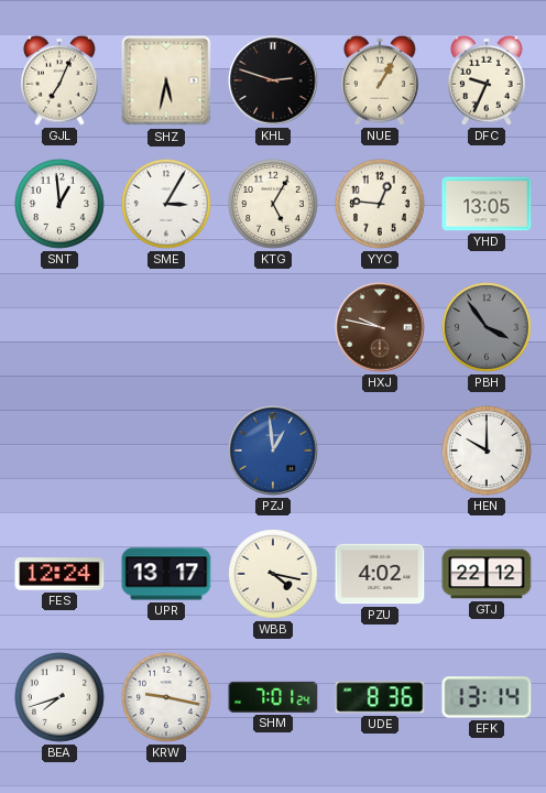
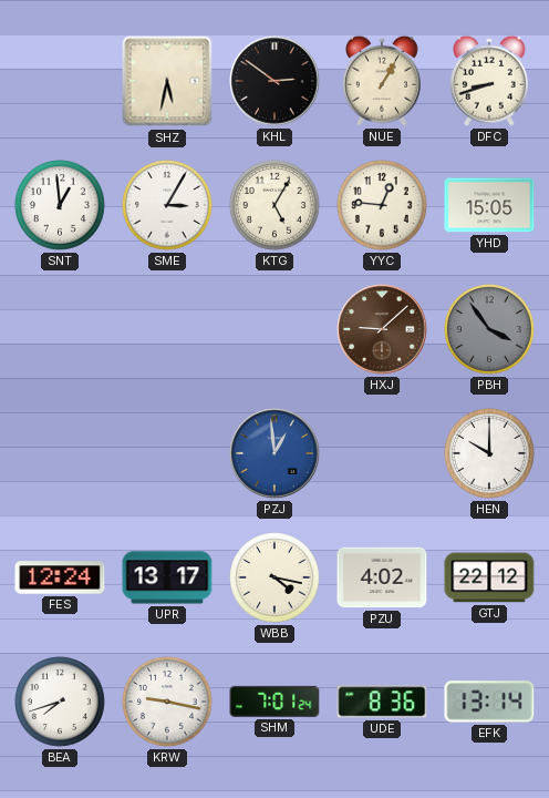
GJL: 7:04 -> none
KHL: 2:48 -> 2:51
DFC: 9:34 -> 8:42
YHD: 13:05 -> 15:05
HXJ: 9:47 -> 9:08
